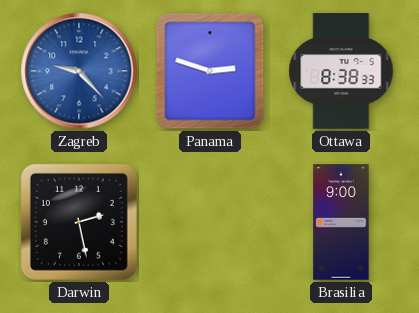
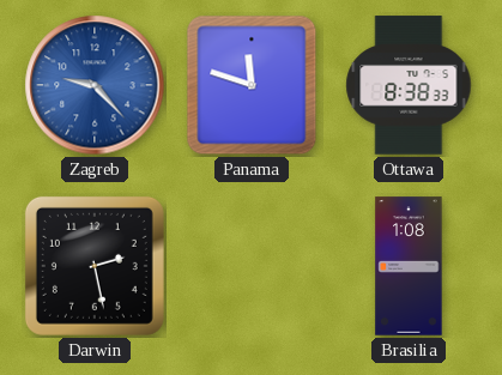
Panama: 2:48 -> 11:48
Brasilia: 9:00 -> 1:08
